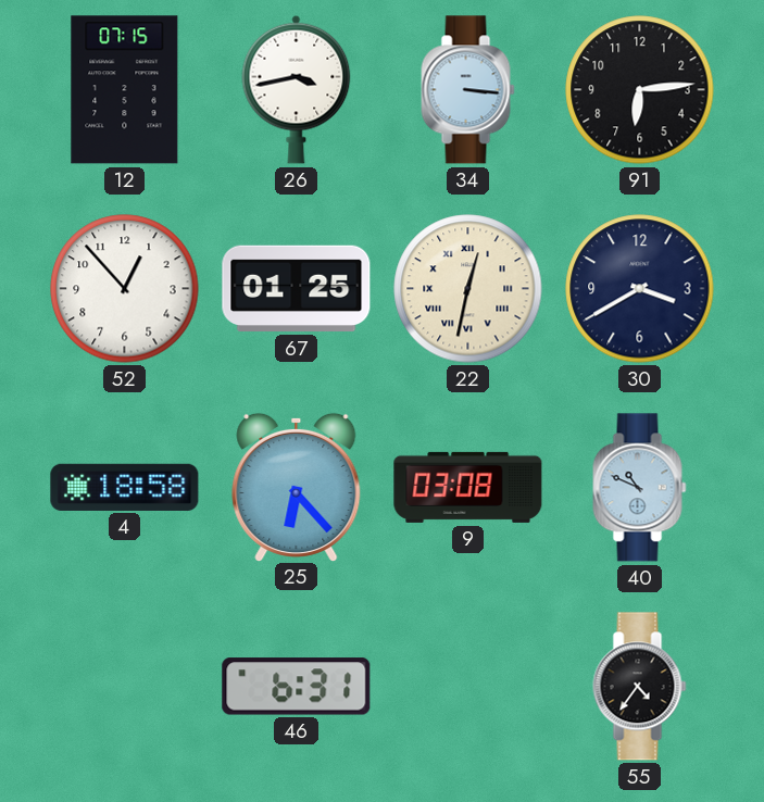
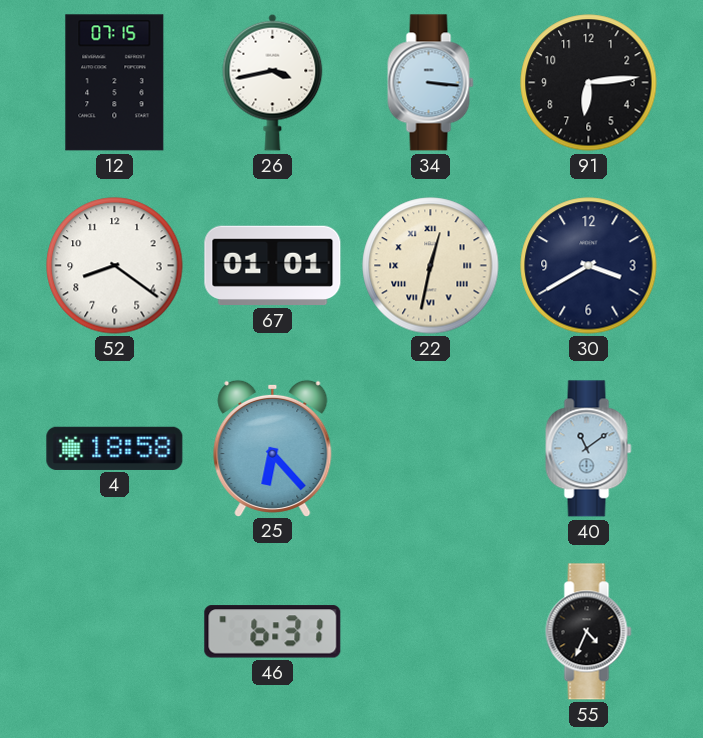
52: 12:53 -> 8:21
67: 01:25 -> 01:01
9: 03:08 -> none
40: 10:49 -> 11:09
55: 4:36 -> 4:34
